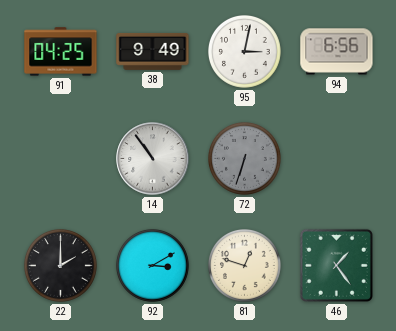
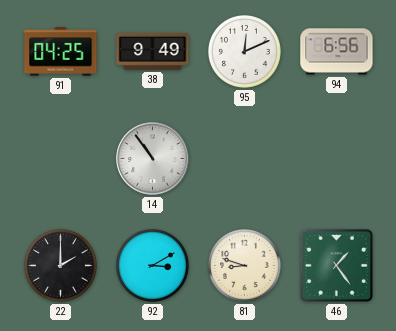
95: 3:02 -> 12:11
72: 6:33 -> none
81: 12:48 -> 8:48
